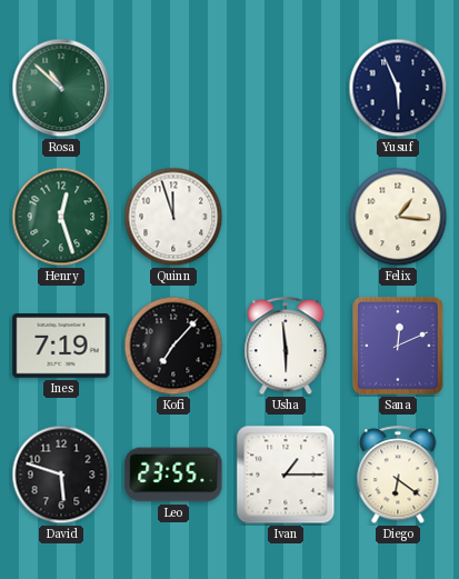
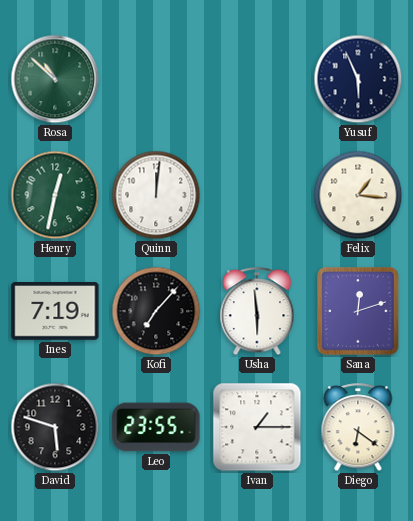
Henry: 12:27 -> 12:32
Quinn: 11:57 -> 12:01
Sana: 12:11 -> 12:12
